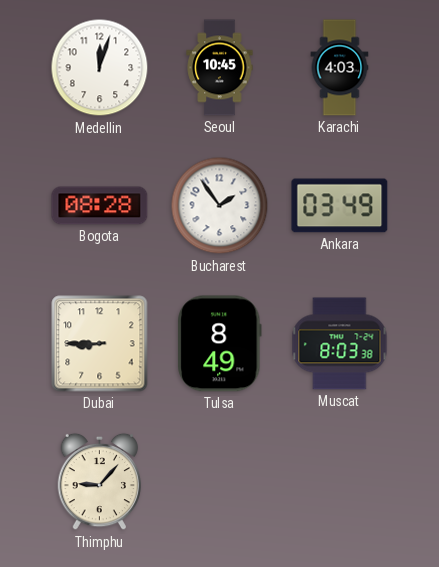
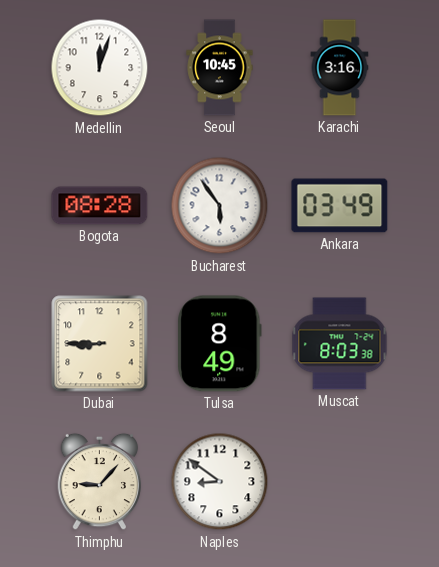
Karachi: 4:03 -> 3:16
Bucharest: 1:54 -> 5:54
Naples: none -> 8:51
